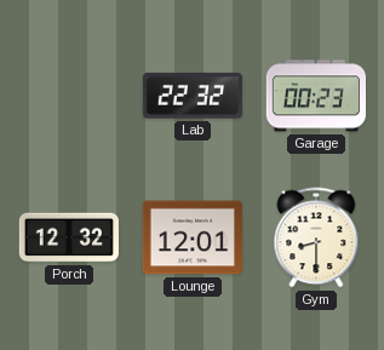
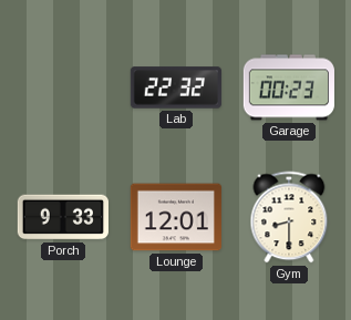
Porch: 12:32 -> 9:33
